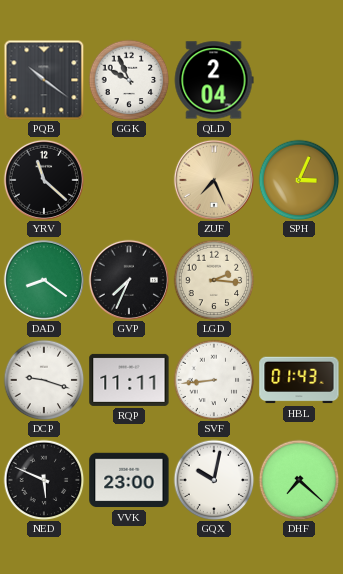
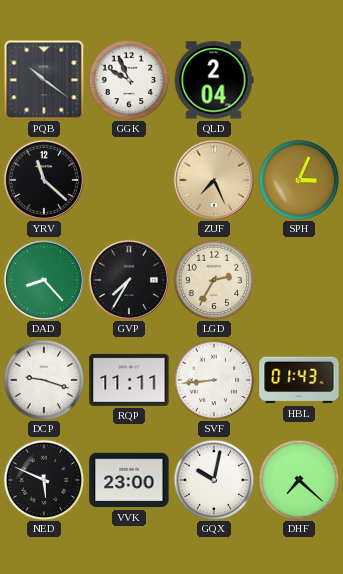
DAD: 8:21 -> 8:23
GVP: 7:34 -> 7:35
LGD: 2:16 -> 2:35
